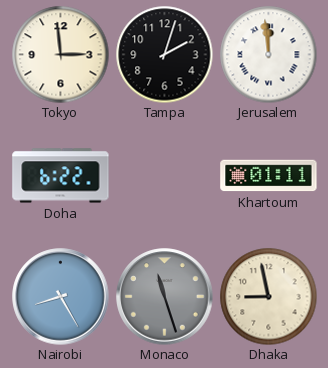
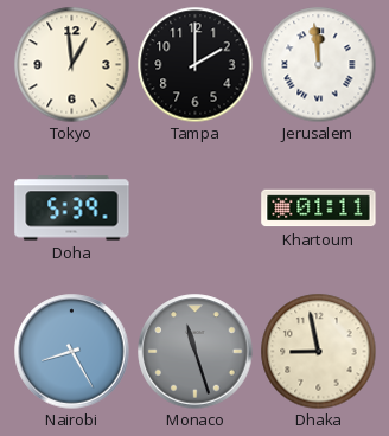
Tokyo: 2:59 -> 12:59
Tampa: 2:03 -> 2:00
Doha: 6:22 -> 5:39
